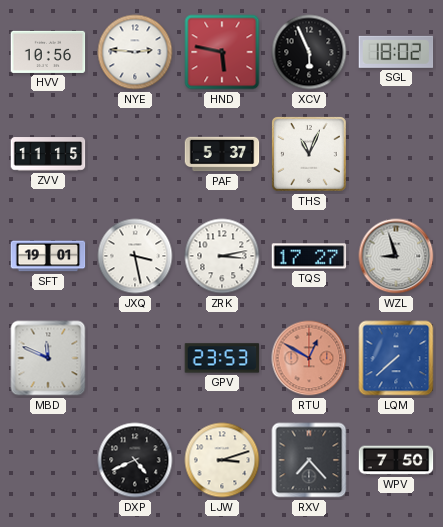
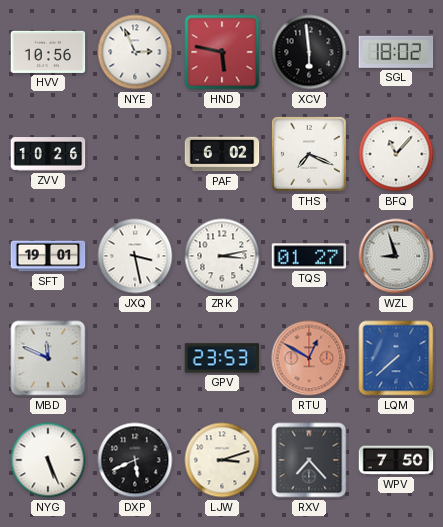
NYE: 2:46 -> 2:56
XCV: 5:56 -> 5:59
ZVV: 11:15 -> 10:26
PAF: 5:37 -> 6:02
THS: 11:04 -> 7:19
BFQ: none -> 11:07
TQS: 17:27 -> 01:27
NYG: none -> 5:26
DXP: 4:41 -> 5:41
